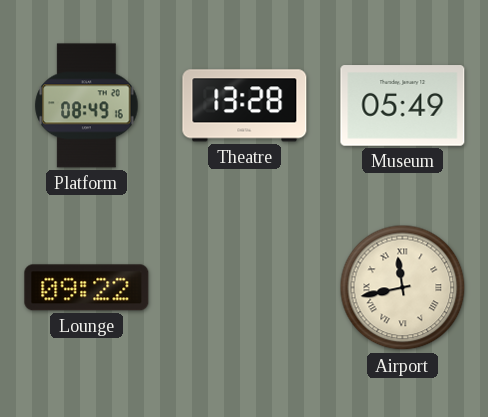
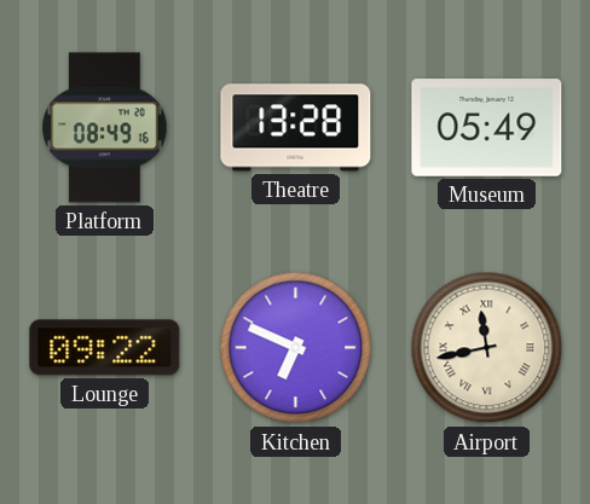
Kitchen: none -> 6:49
